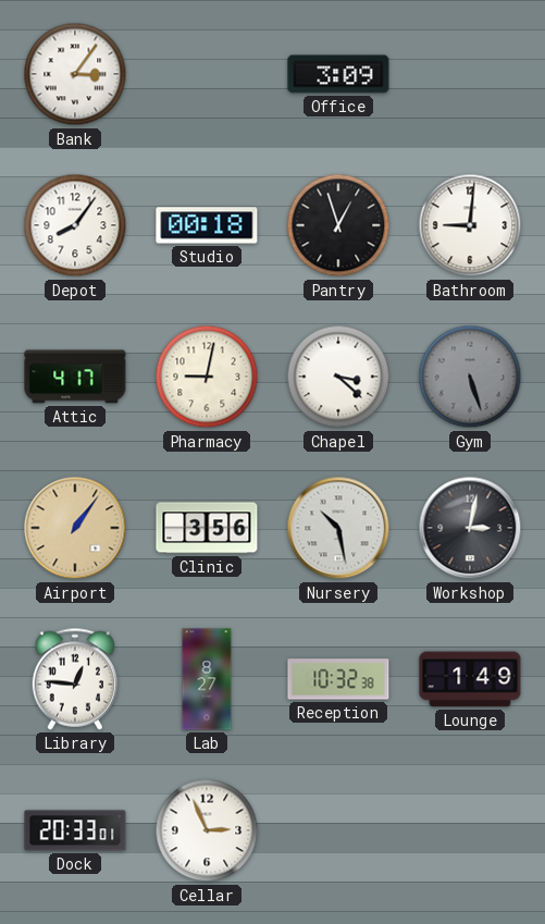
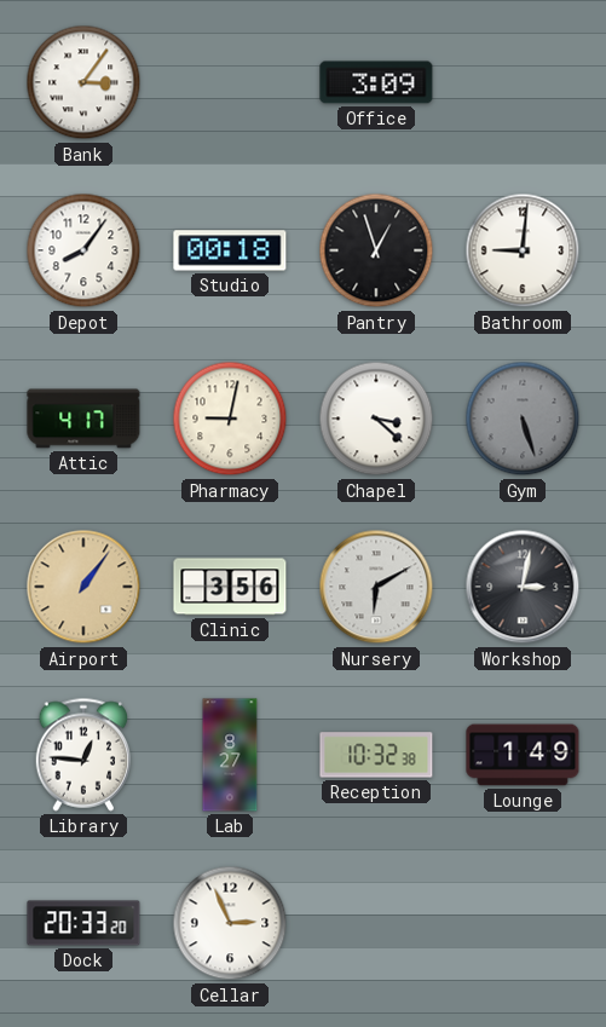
Nursery: 10:28 -> 6:10
Dock: 20:33:01 -> 20:33:20
